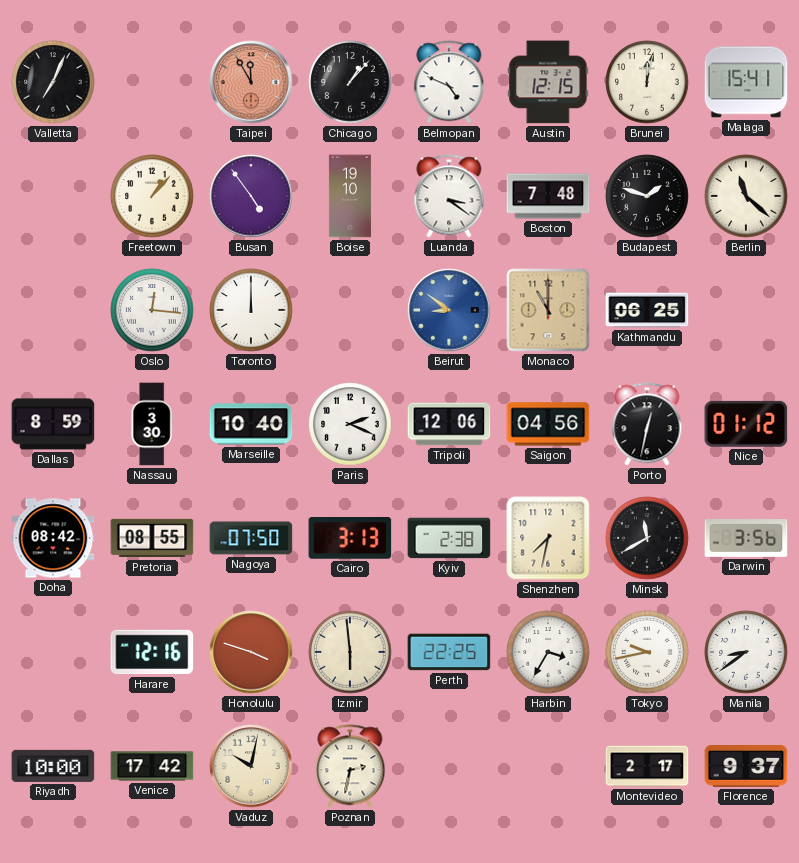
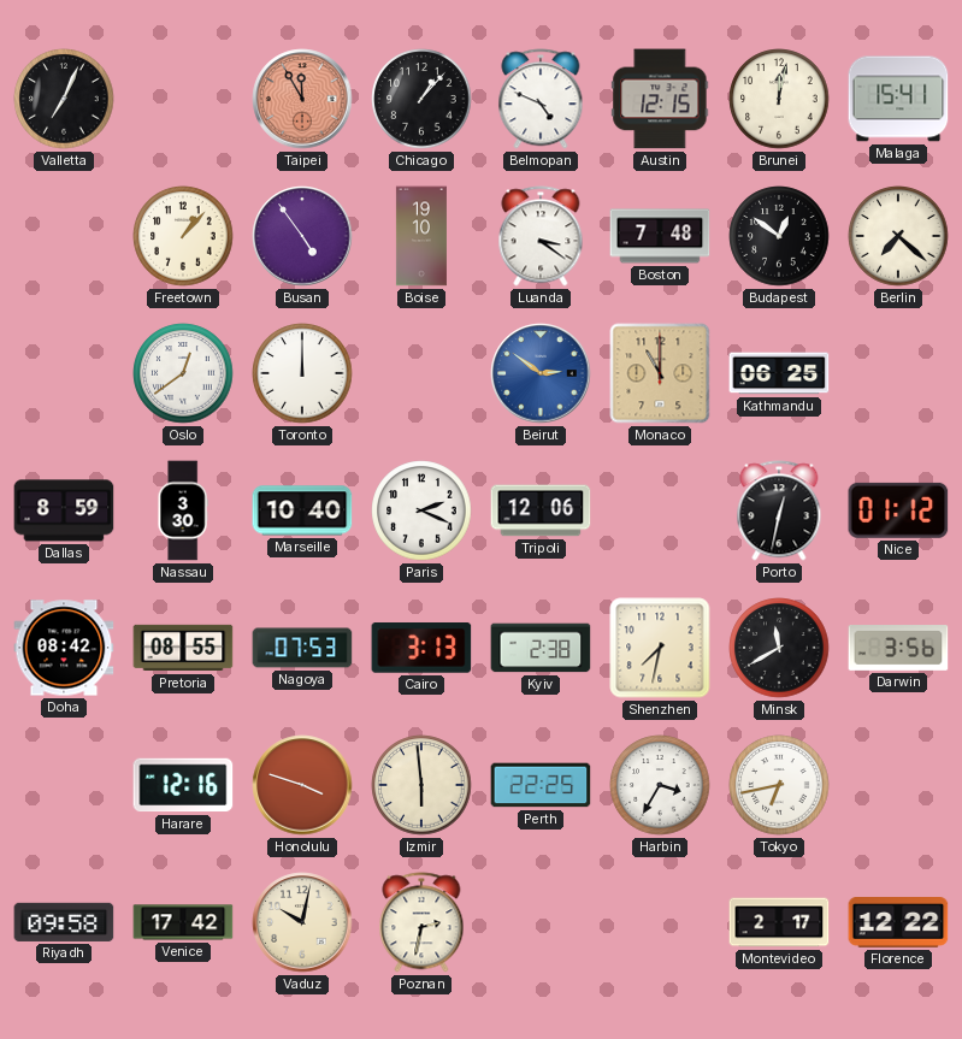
Budapest: 1:48 -> 12:51
Berlin: 11:22 -> 7:22
Oslo: 12:16 -> 12:39
Beirut: 8:51 -> 2:51
Saigon: 04:56 -> none
Nagoya: 07:50 -> 07:53
Tokyo: 9:43 -> 6:43
Manila: 8:39 -> none
Riyadh: 10:00 -> 09:58
Florence: 9:37 -> 12:22
